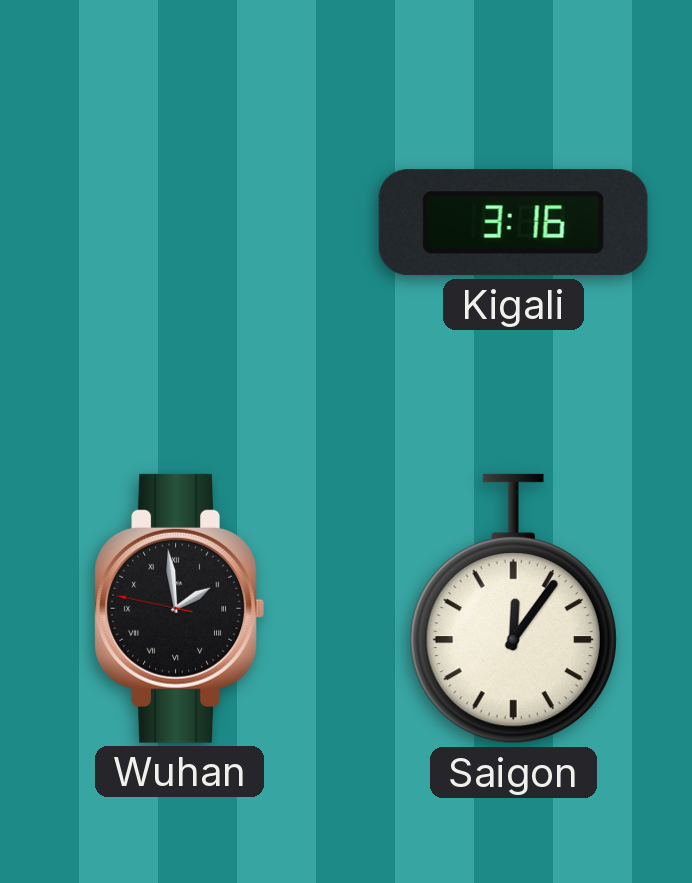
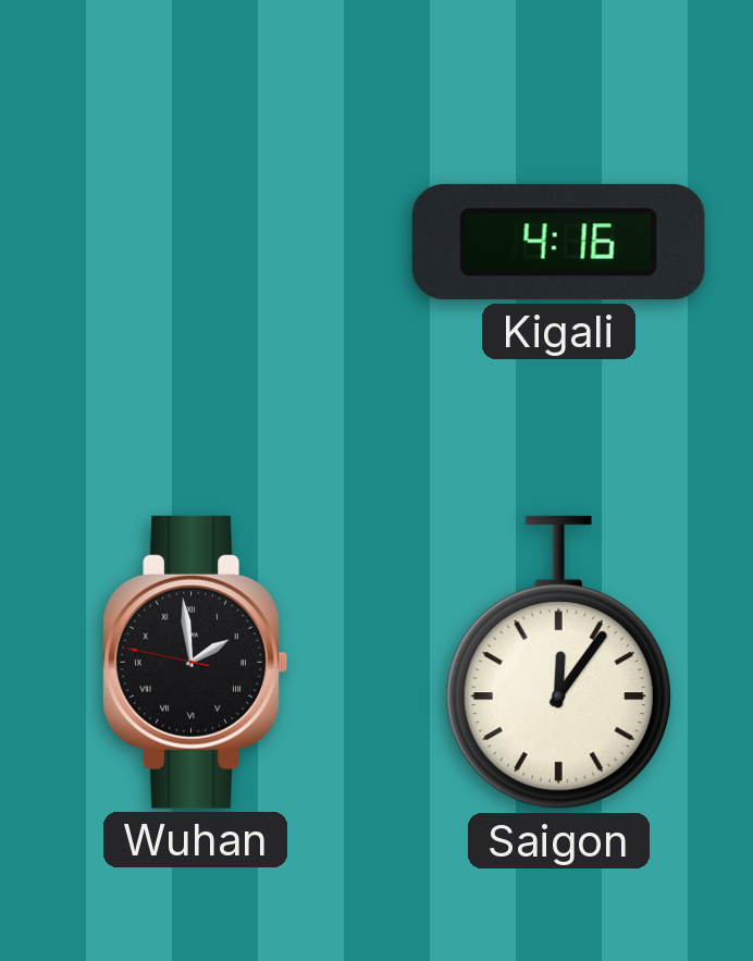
Kigali: 3:16 -> 4:16
